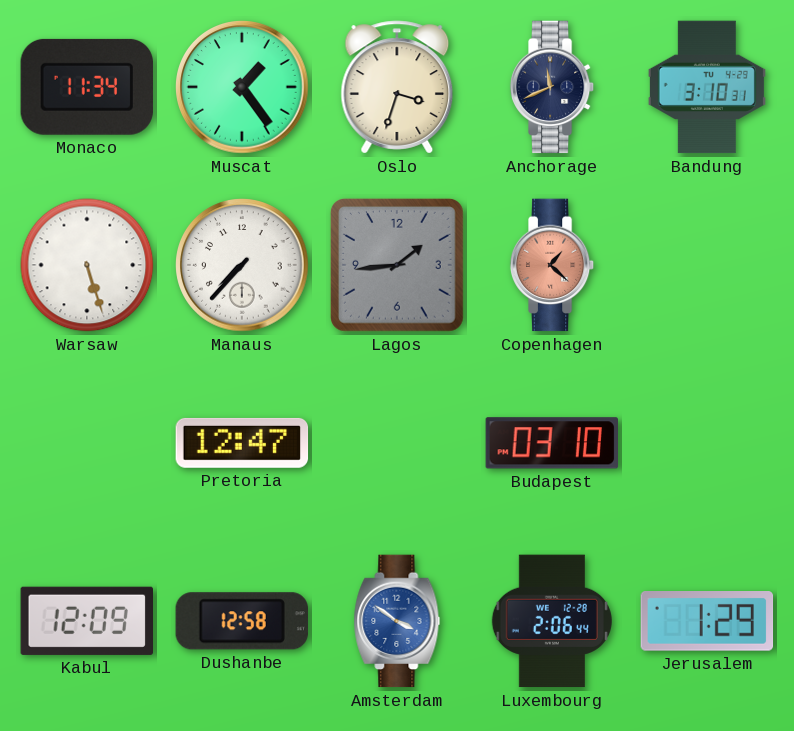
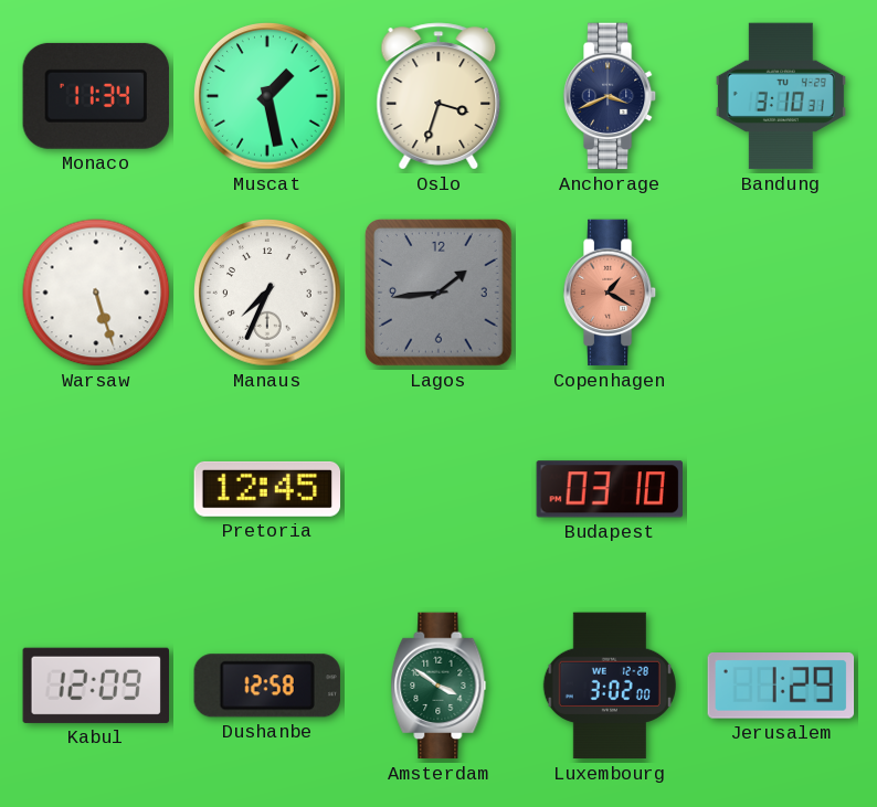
Muscat: 1:24 -> 1:28
Anchorage: 11:41 -> 3:41
Manaus: 7:37 -> 7:34
Copenhagen: 1:22 -> 1:20
Pretoria: 12:47 -> 12:45
Amsterdam dial: blue -> green
Luxembourg: 2:06 -> 3:02
